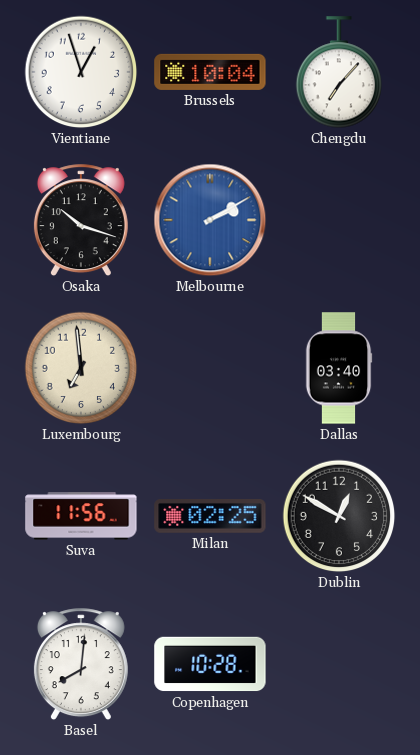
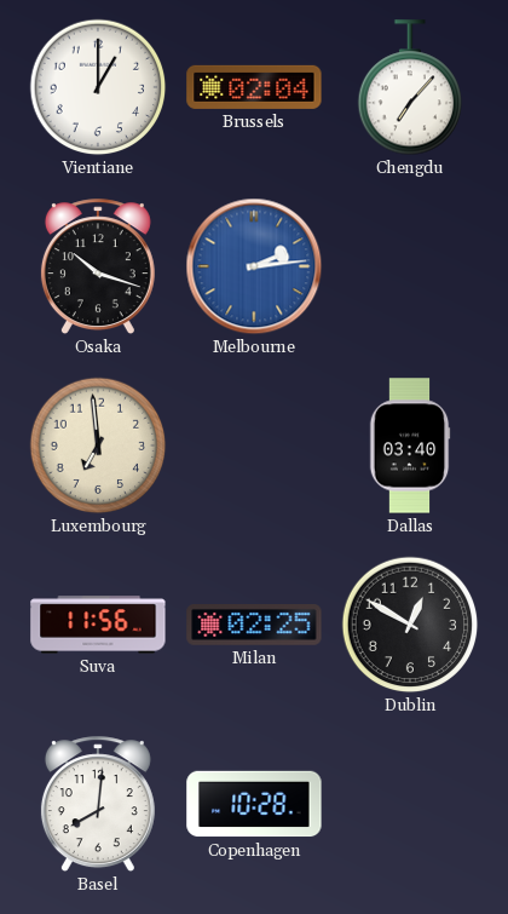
Vientiane: 12:57 -> 1:00
Brussels: 10:04 -> 02:04
Melbourne: 2:10 -> 2:14
